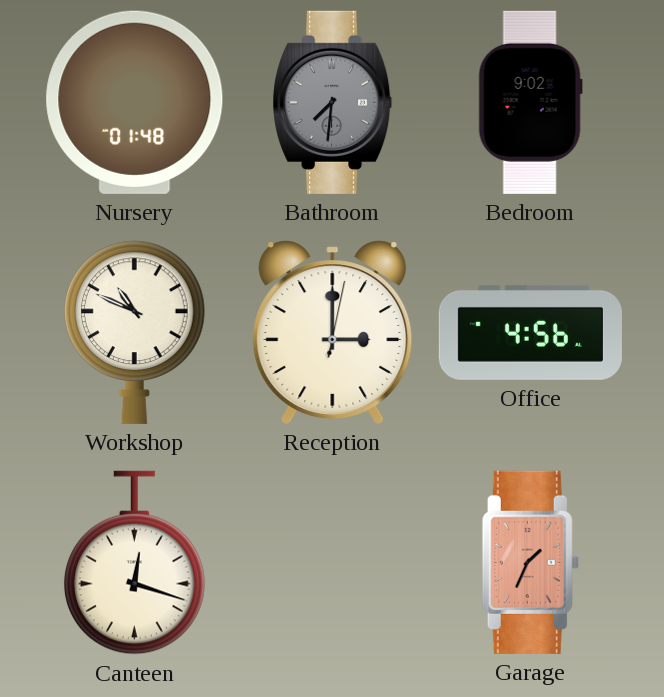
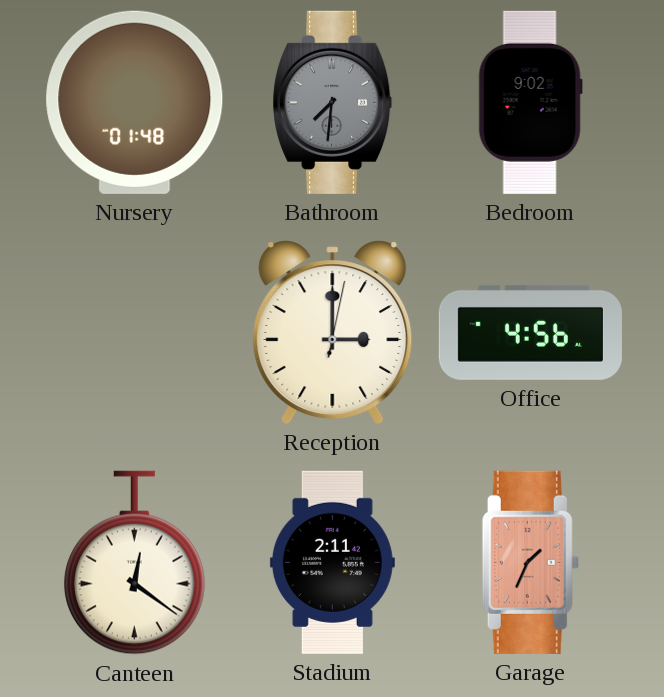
Workshop: 10:49 -> none
Canteen: 12:18 -> 12:21
Stadium: none -> 2:11
